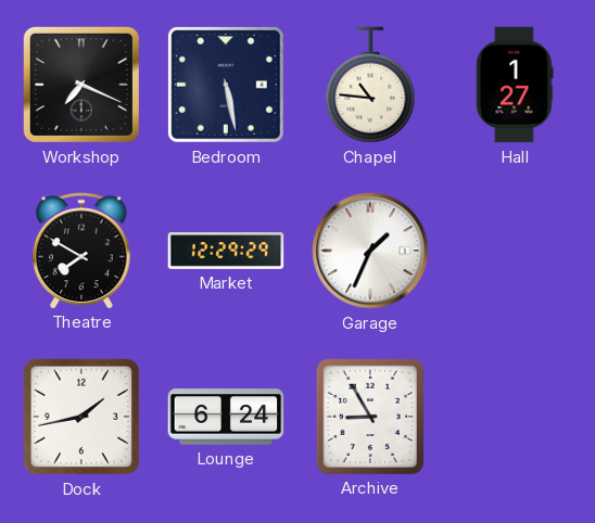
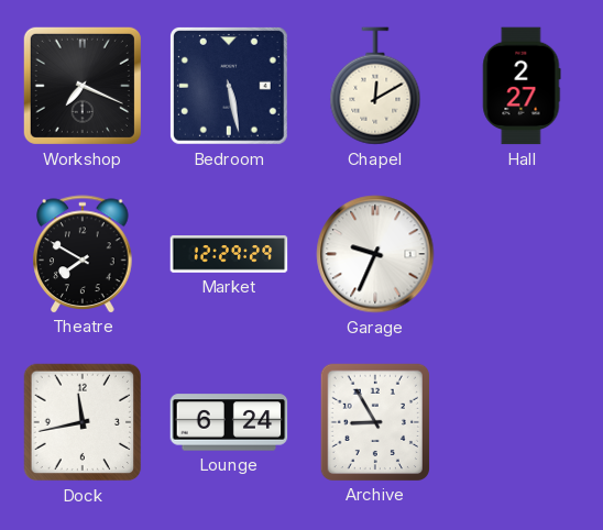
Chapel: 10:46 -> 12:10
Hall: 1:27 -> 2:27
Garage: 1:34 -> 9:34
Dock: 1:43 -> 11:43
